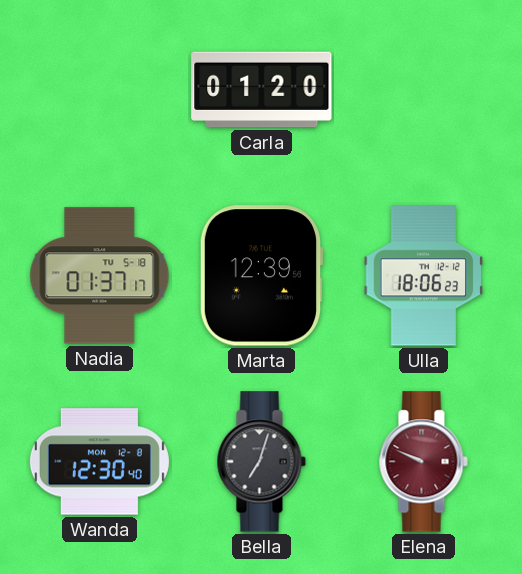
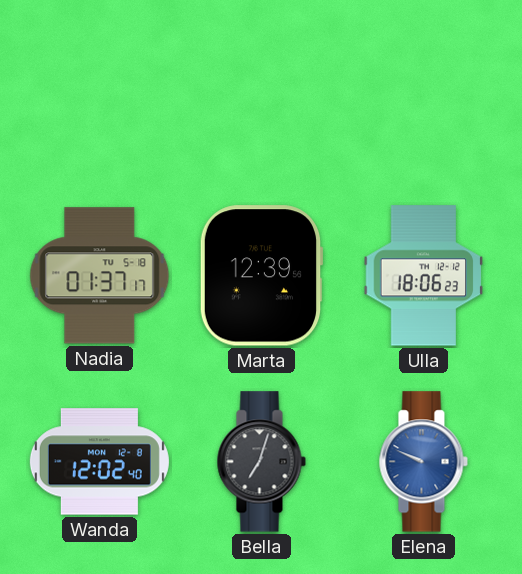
Carla: 01:20 -> none
Wanda: 12:30 -> 12:02
Elena dial: burgundy -> blue
